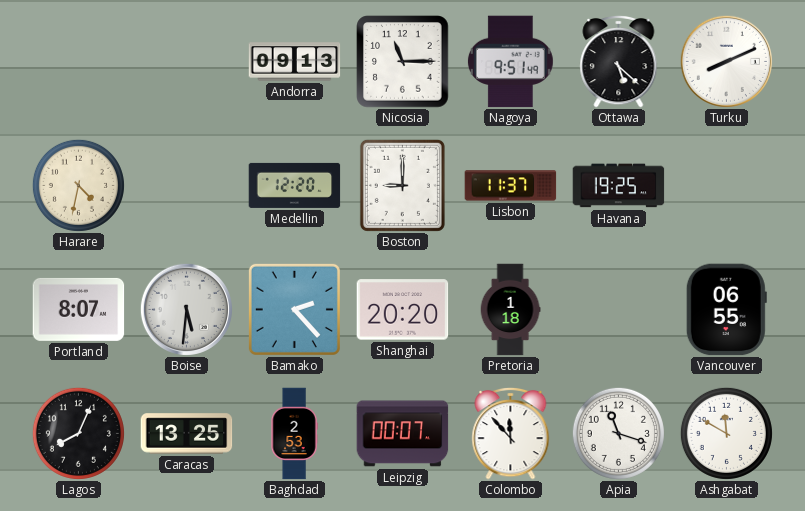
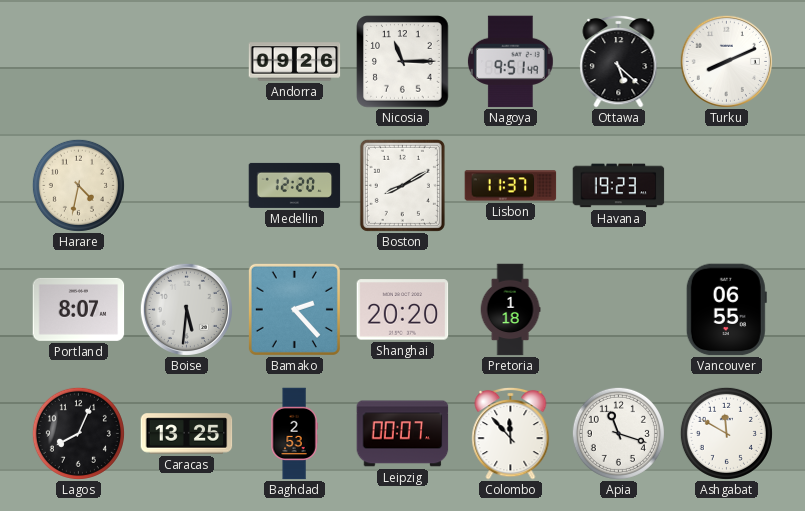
Andorra: 09:13 -> 09:26
Boston: 9:00 -> 8:10
Havana: 19:25 -> 19:23
